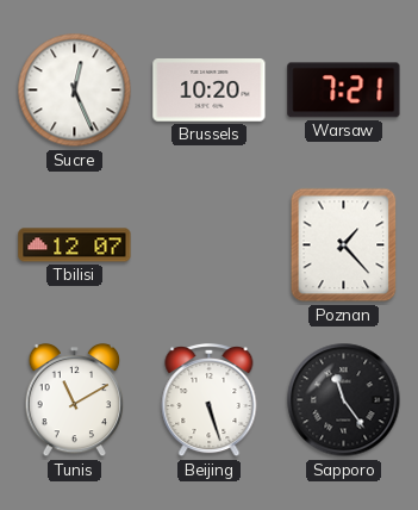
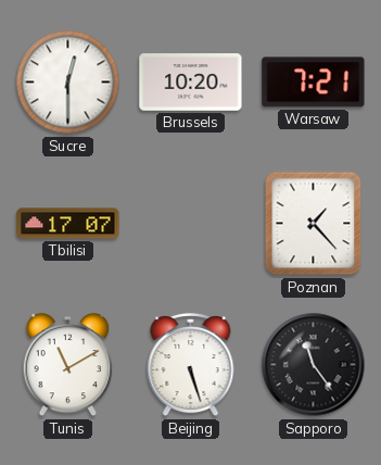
Sucre: 12:26 -> 12:30
Tbilisi: 12:07 -> 17:07
